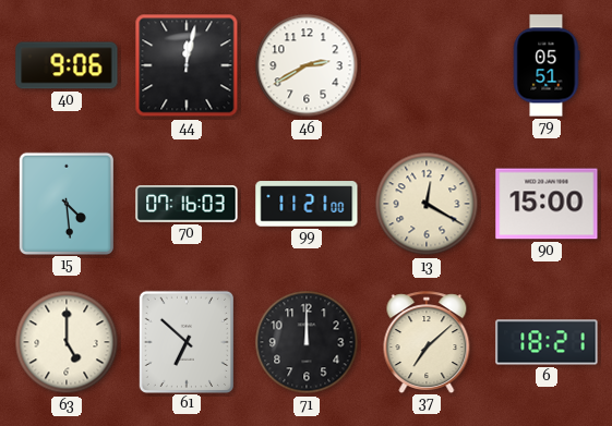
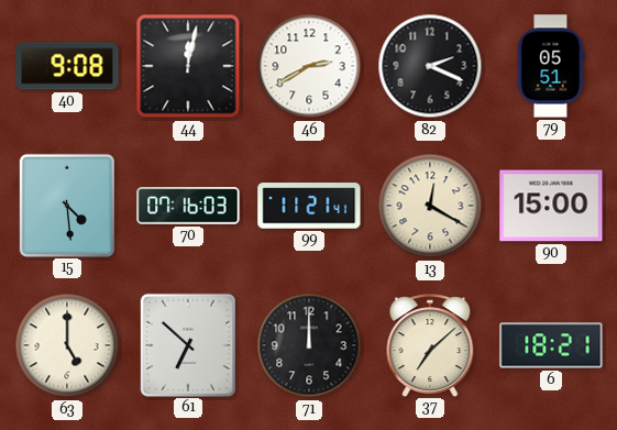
40: 9:06 -> 9:08
82: none -> 2:19
99: 11:21:00 -> 11:21:41
